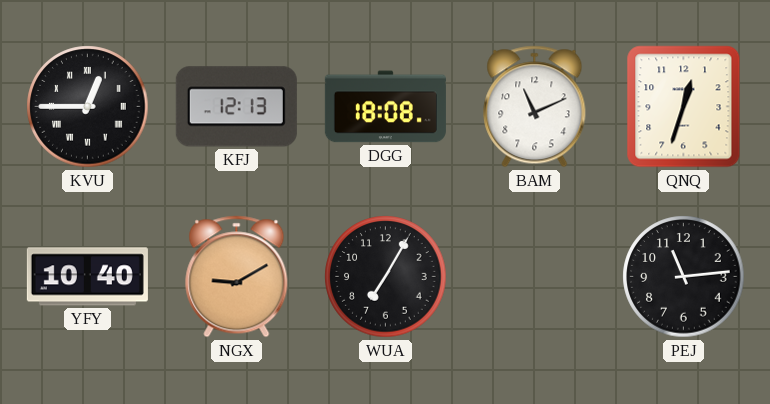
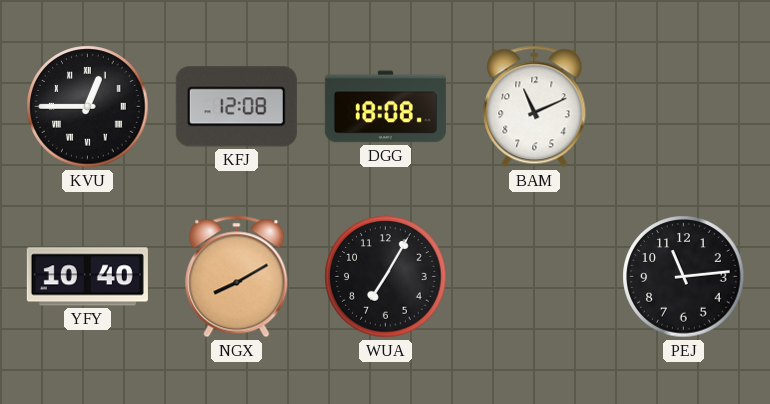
KFJ: 12:13 -> 12:08
QNQ: 12:33 -> none
NGX: 9:10 -> 8:10
